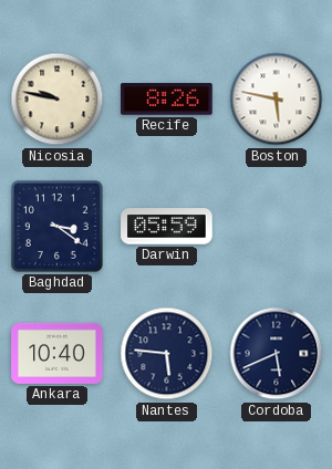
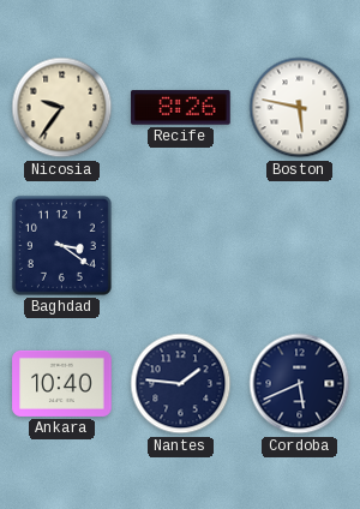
Nicosia: 9:47 -> 9:36
Darwin: 05:59 -> none
Nantes: 5:46 -> 1:46
